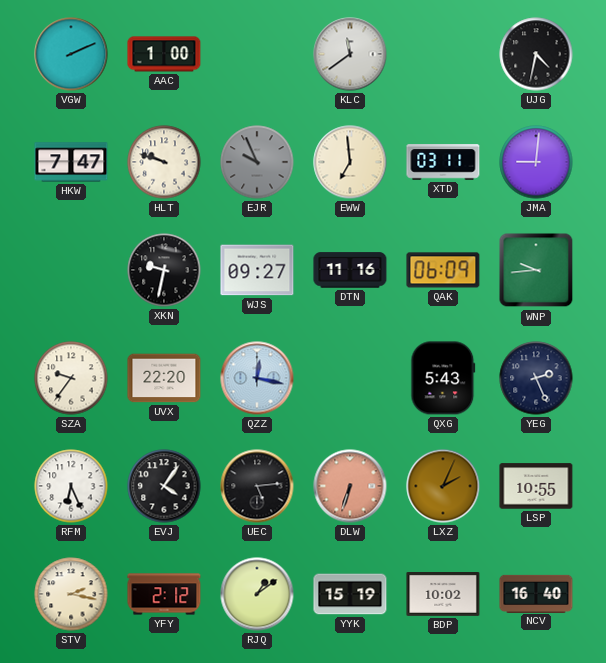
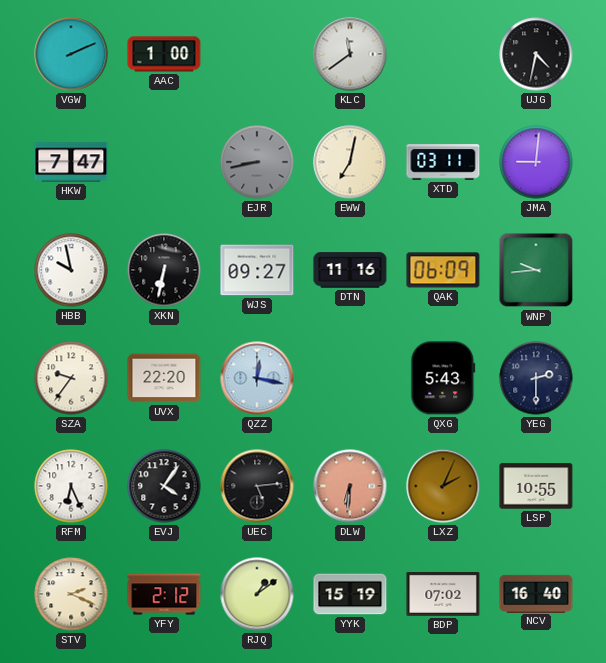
HLT: 9:48 -> none
EJR: 9:56 -> 8:43
EWW: 6:59 -> 7:02
HBB: none -> 9:58
XKN: 9:32 -> 6:32
YEG: 2:26 -> 2:30
DLW: 6:33 -> 6:31
STV: 2:17 -> 2:19
BDP: 10:02 -> 07:02
